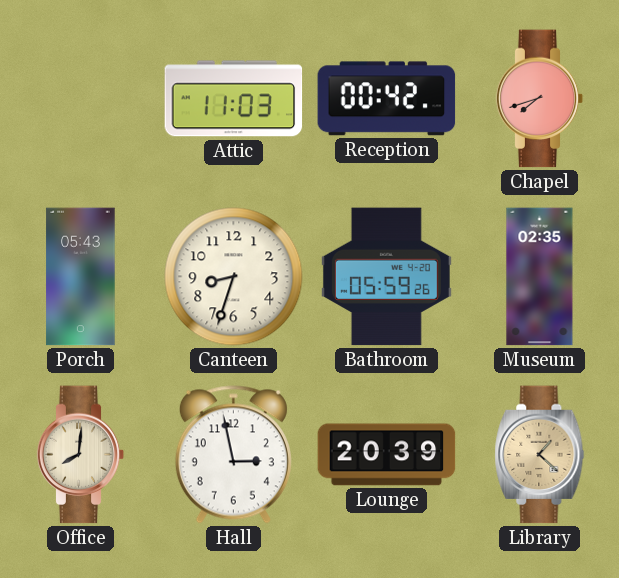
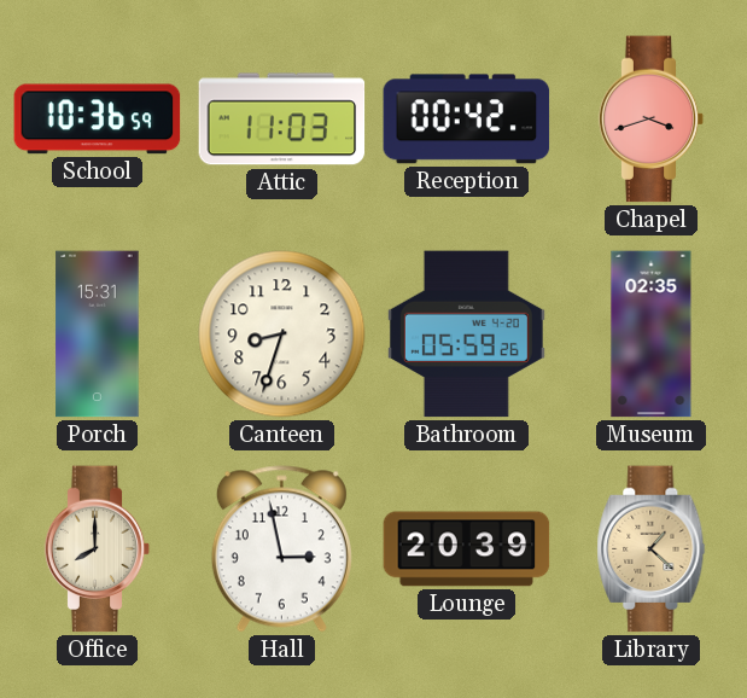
School: none -> 10:36
Chapel: 7:42 -> 3:42
Porch: 05:43 -> 15:31
Office: 8:01 -> 8:00
